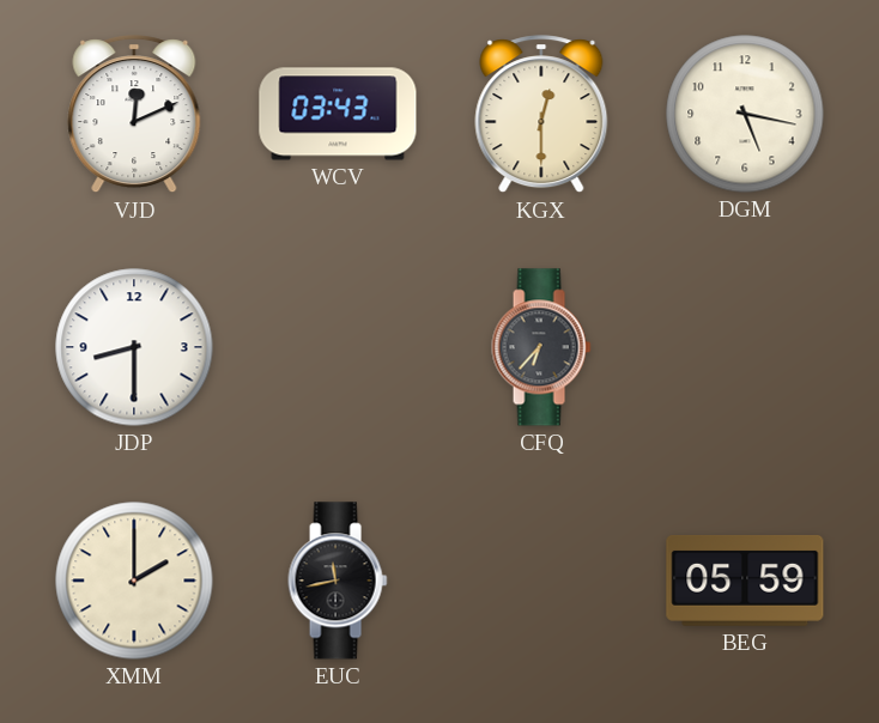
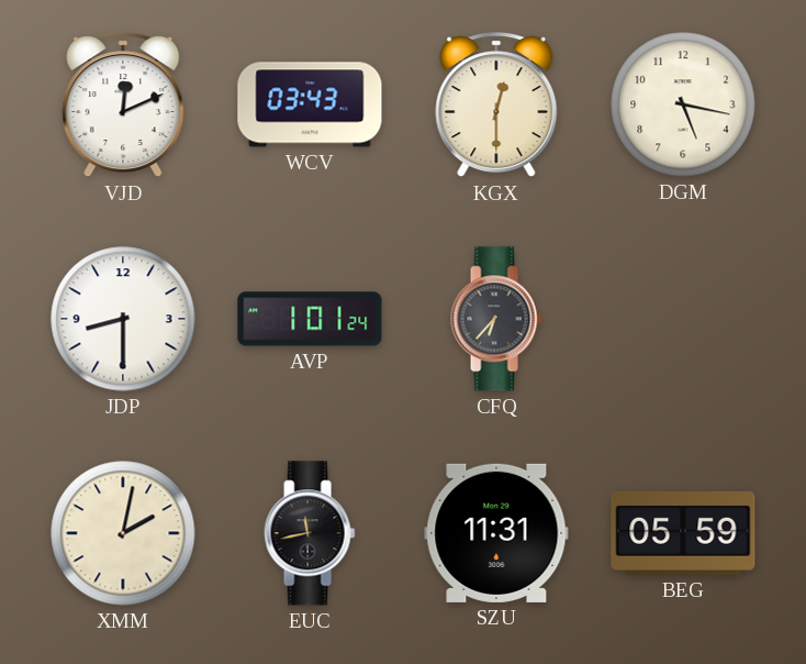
AVP: none -> 1:01
XMM: 2:00 -> 2:02
SZU: none -> 11:31
